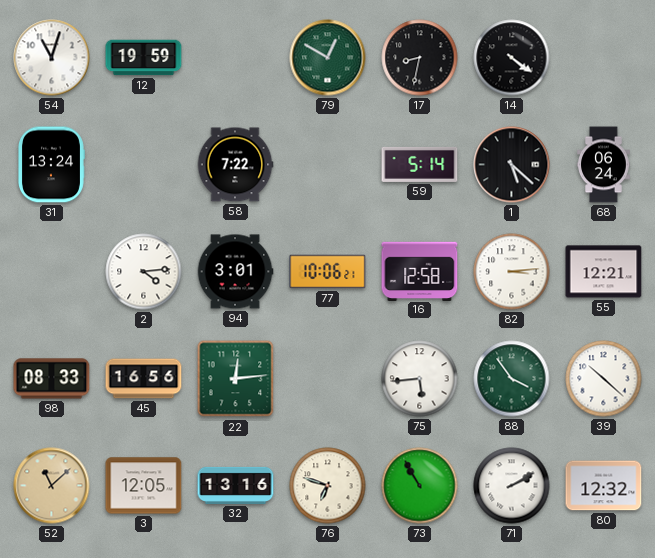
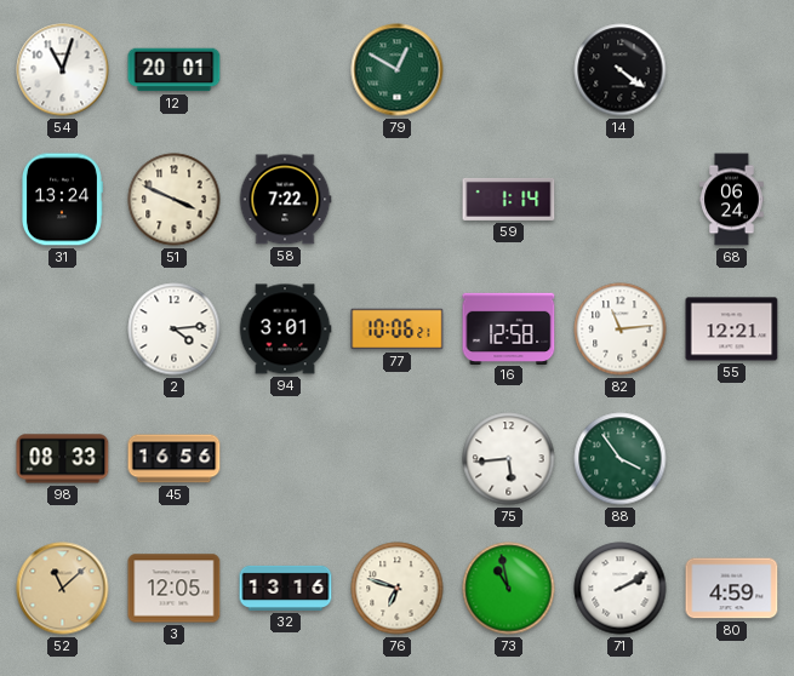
12: 19:59 -> 20:01
17: 8:32 -> none
51: none -> 3:49
59: 5:14 -> 1:14
1: 5:22 -> none
82: 3:14 -> 11:14
22: 12:14 -> none
39: 10:22 -> none
73: 10:55 -> 10:58
80: 12:32 -> 4:59
